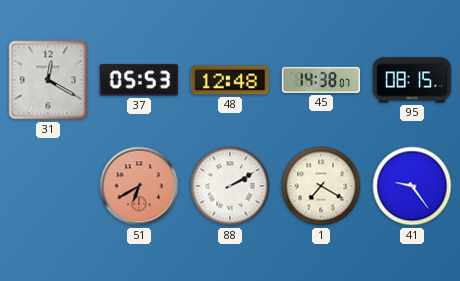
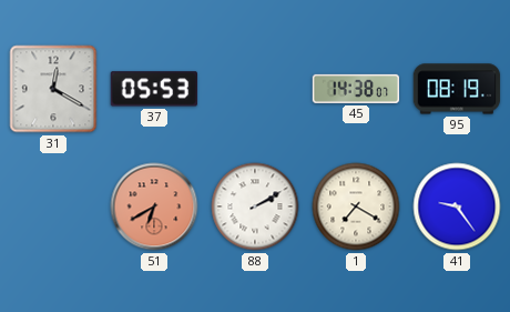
48: 12:48 -> none
95: 08:15 -> 08:19
